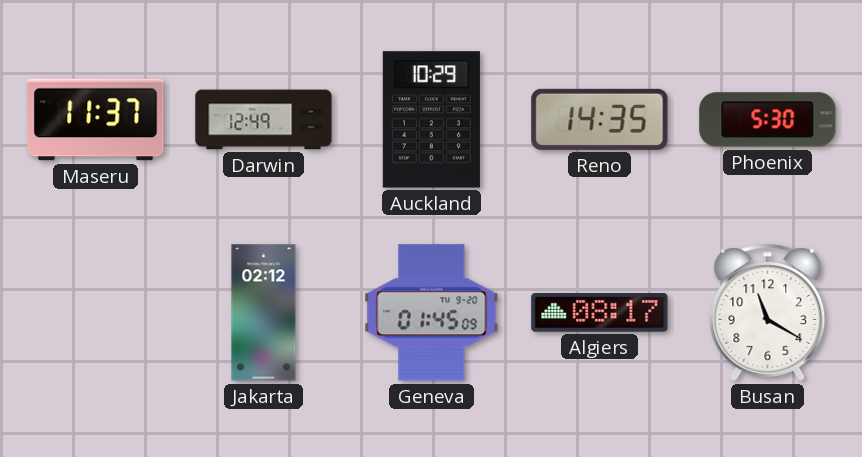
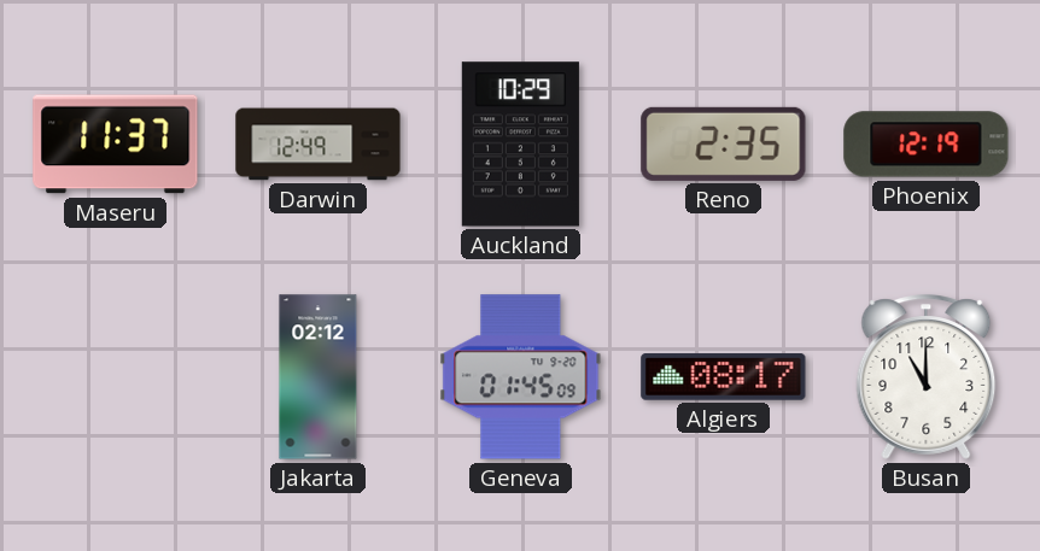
Reno: 14:35 -> 2:35
Phoenix: 5:30 -> 12:19
Busan: 11:20 -> 11:00
